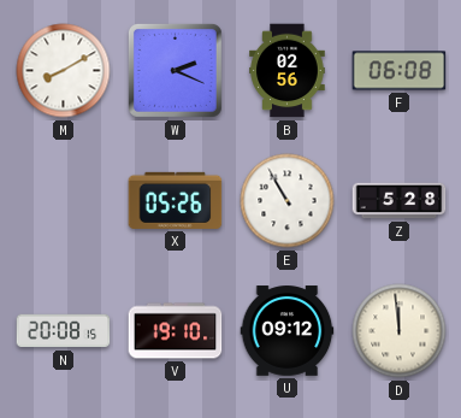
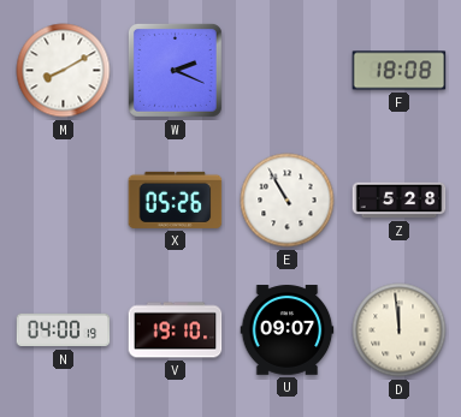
B: 02:56 -> none
F: 06:08 -> 18:08
N: 20:08 -> 04:00
U: 09:12 -> 09:07
